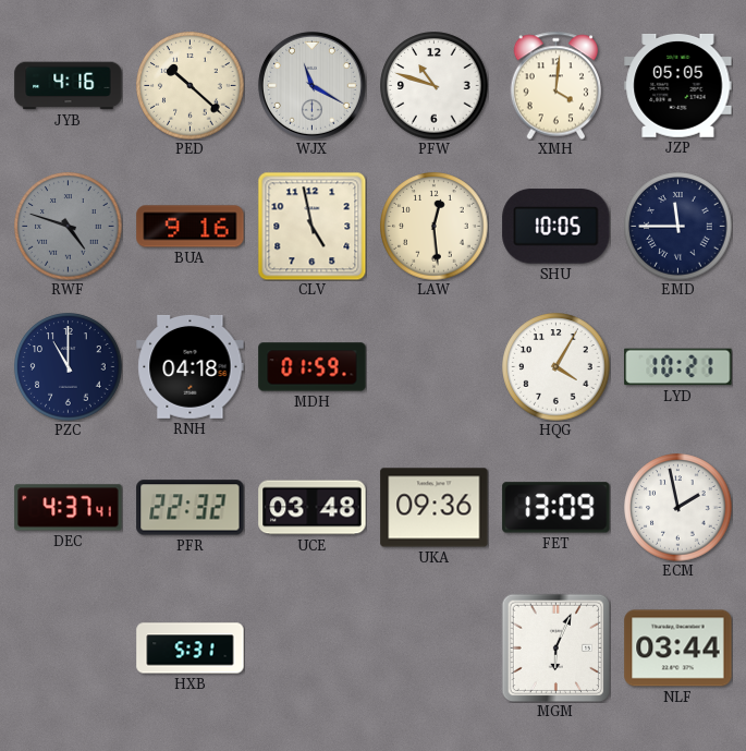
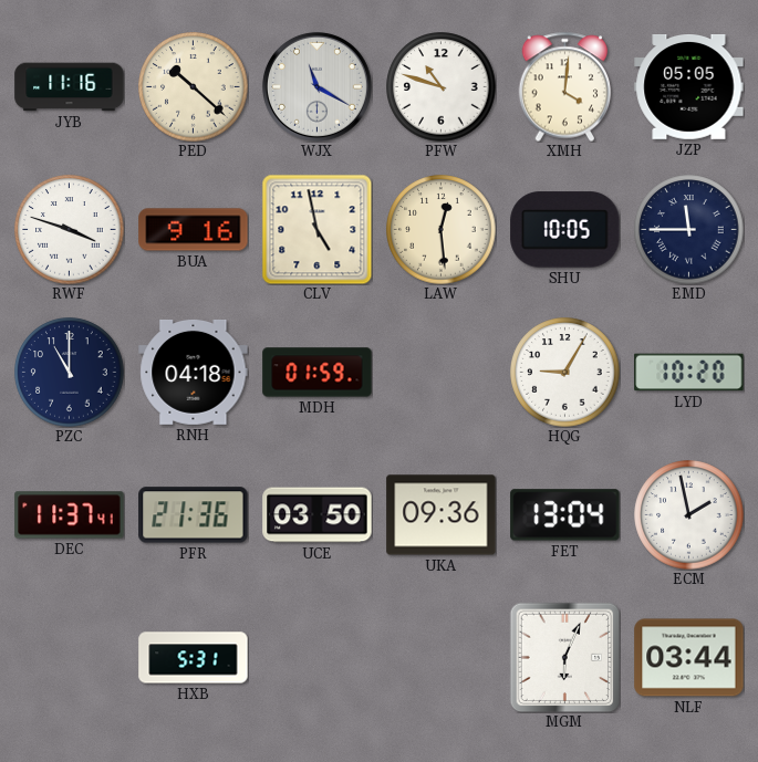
JYB: 4:16 -> 11:16
RWF: 4:48 -> 3:48
RWF dial: grey -> white
HQG: 4:05 -> 9:05
LYD: 10:21 -> 10:20
DEC: 4:37 -> 11:37
PFR: 22:32 -> 21:36
UCE: 03:48 -> 03:50
FET: 13:09 -> 13:04
